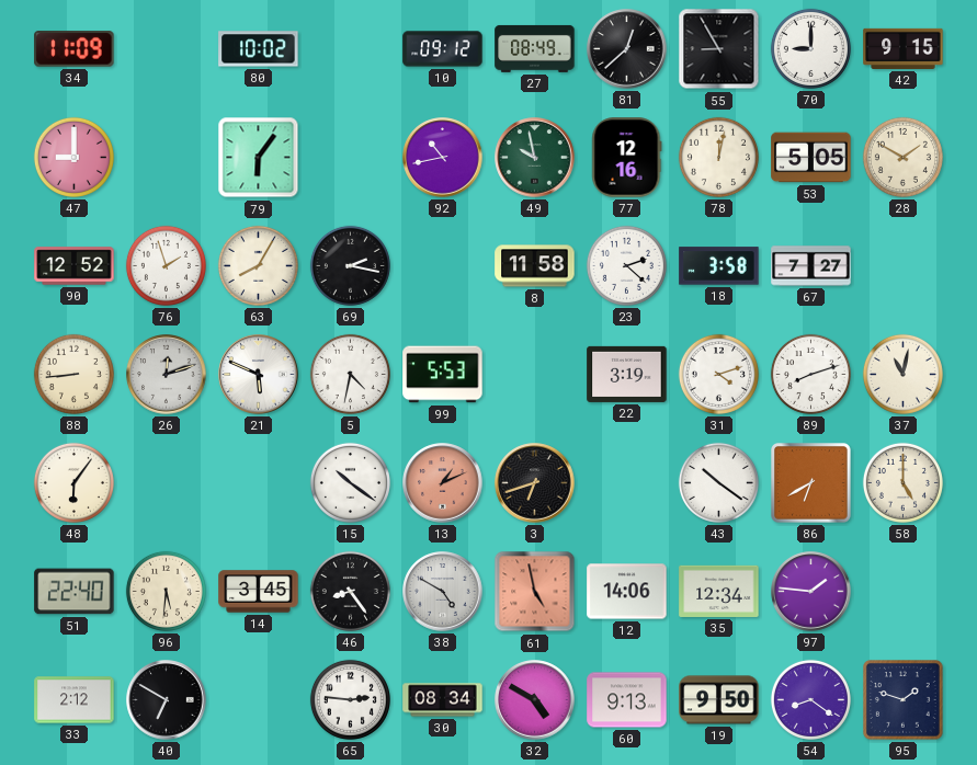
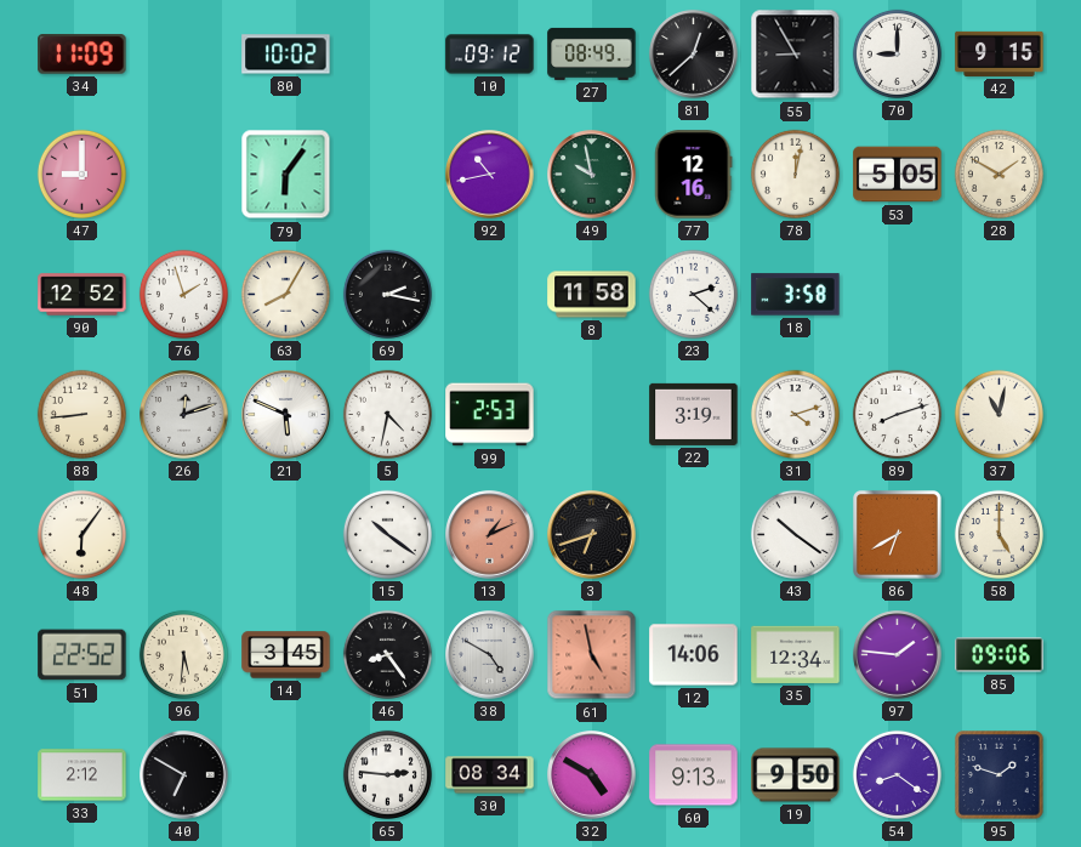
67: 7:27 -> none
99: 5:53 -> 2:53
51: 22:40 -> 22:52
85: none -> 09:06
